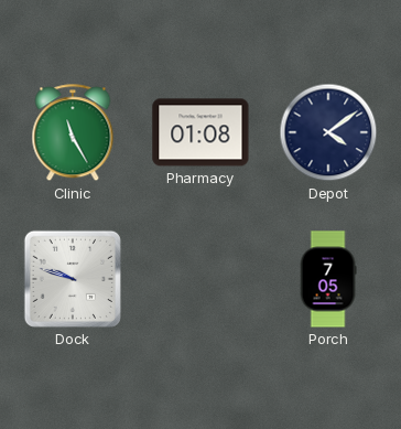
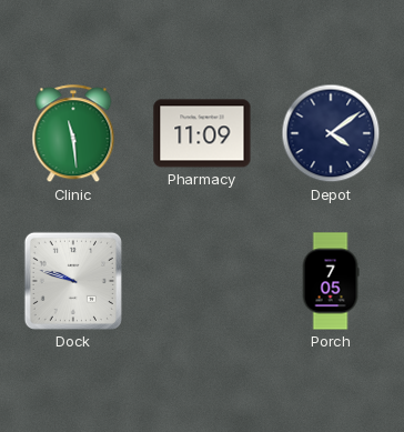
Clinic: 11:25 -> 11:29
Pharmacy: 01:08 -> 11:09
